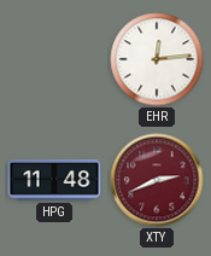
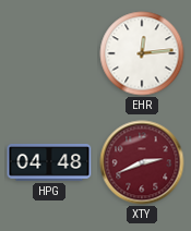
HPG: 11:48 -> 04:48
